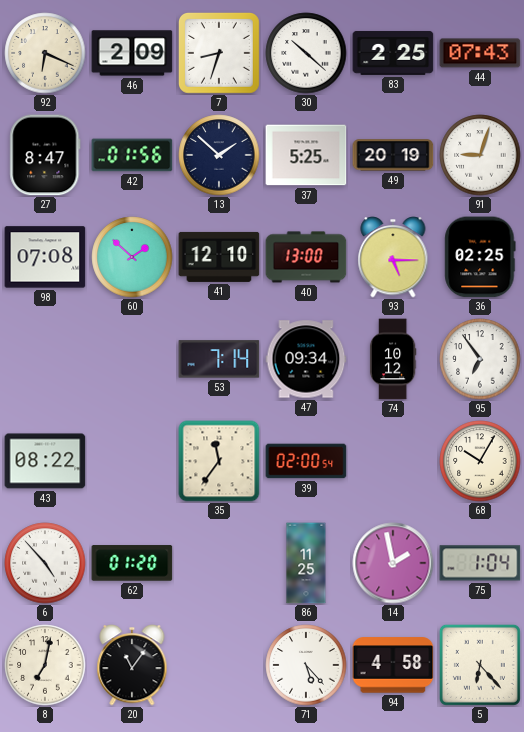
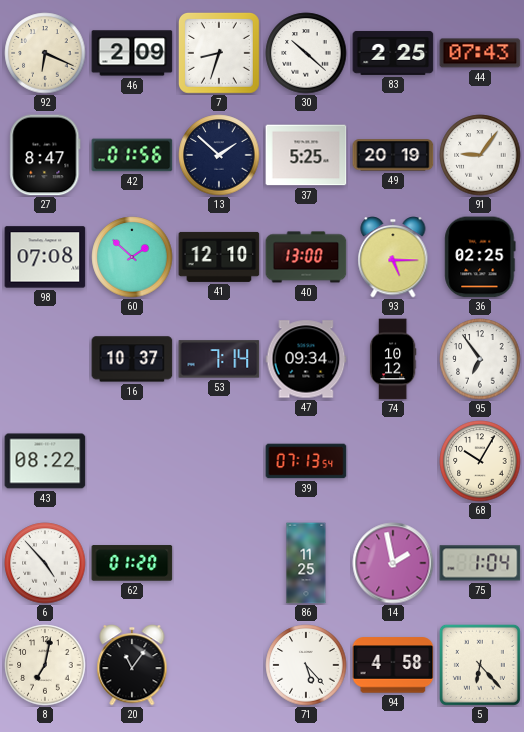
91: 9:03 -> 9:06
16: none -> 10:37
35: 11:36 -> none
39: 02:00 -> 07:13
